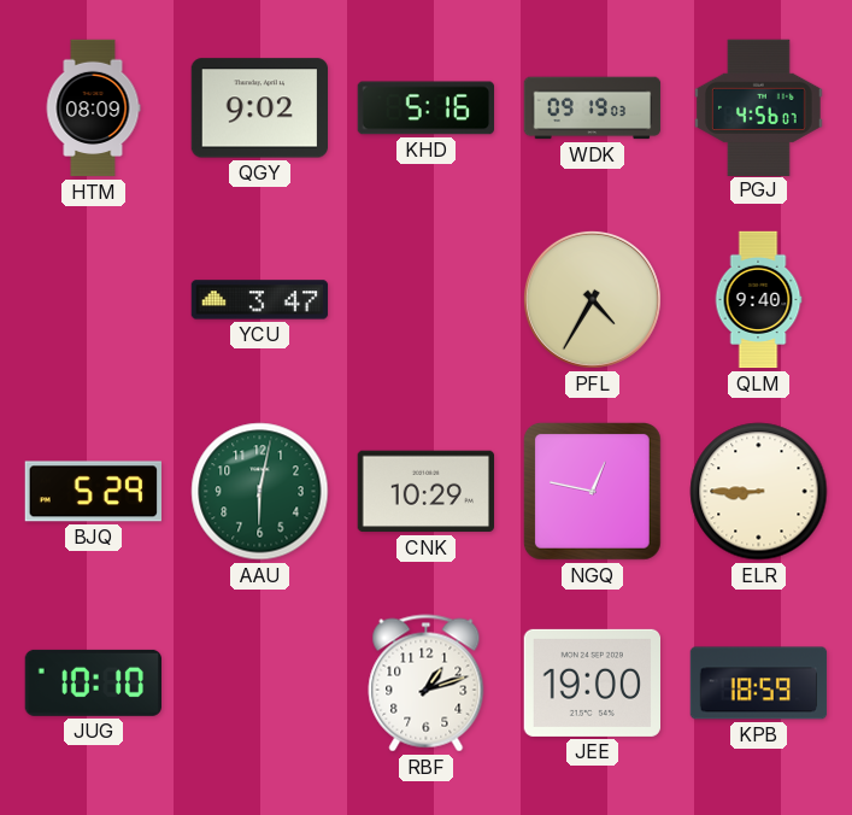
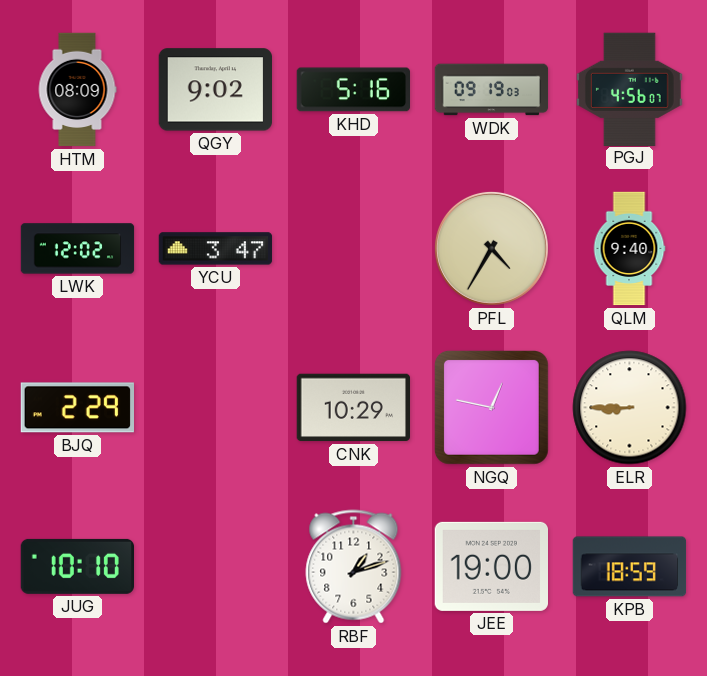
LWK: none -> 12:02
BJQ: 5:29 -> 2:29
AAU: 6:02 -> none
